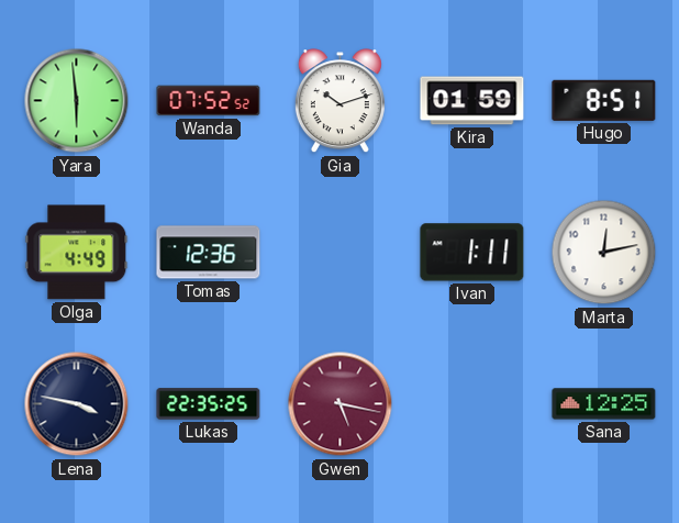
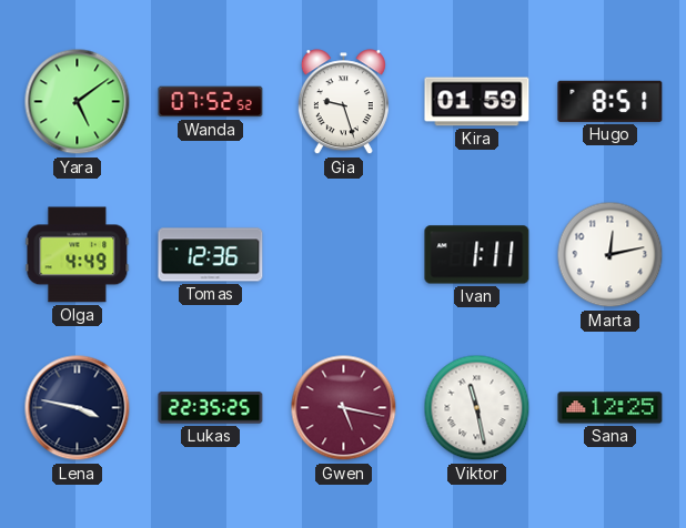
Yara: 5:59 -> 5:09
Gia: 10:12 -> 9:27
Viktor: none -> 11:28
